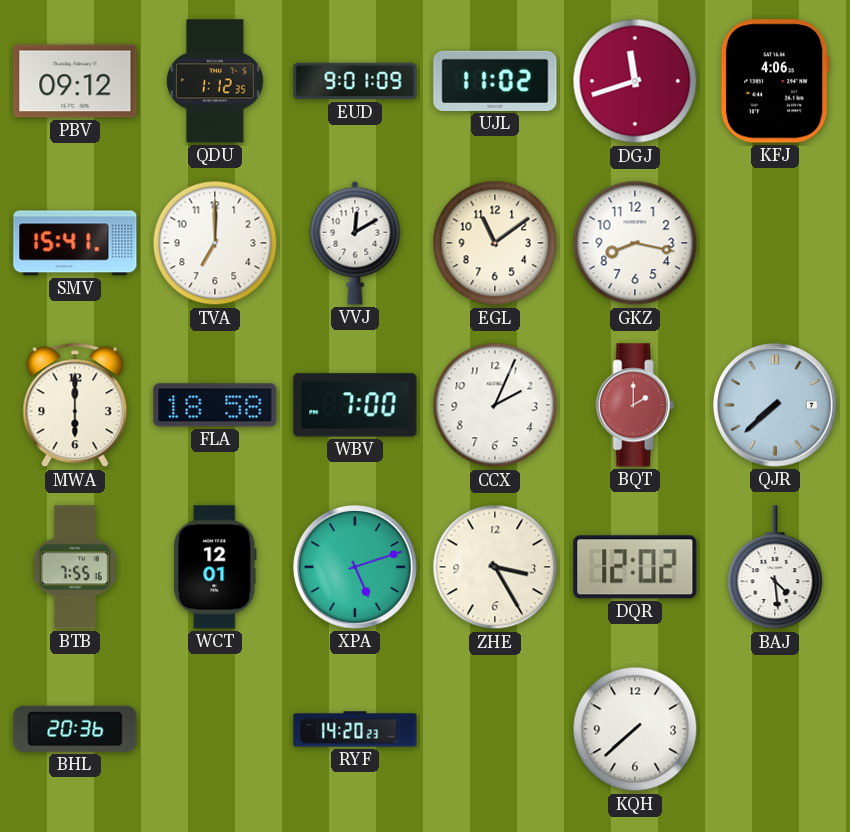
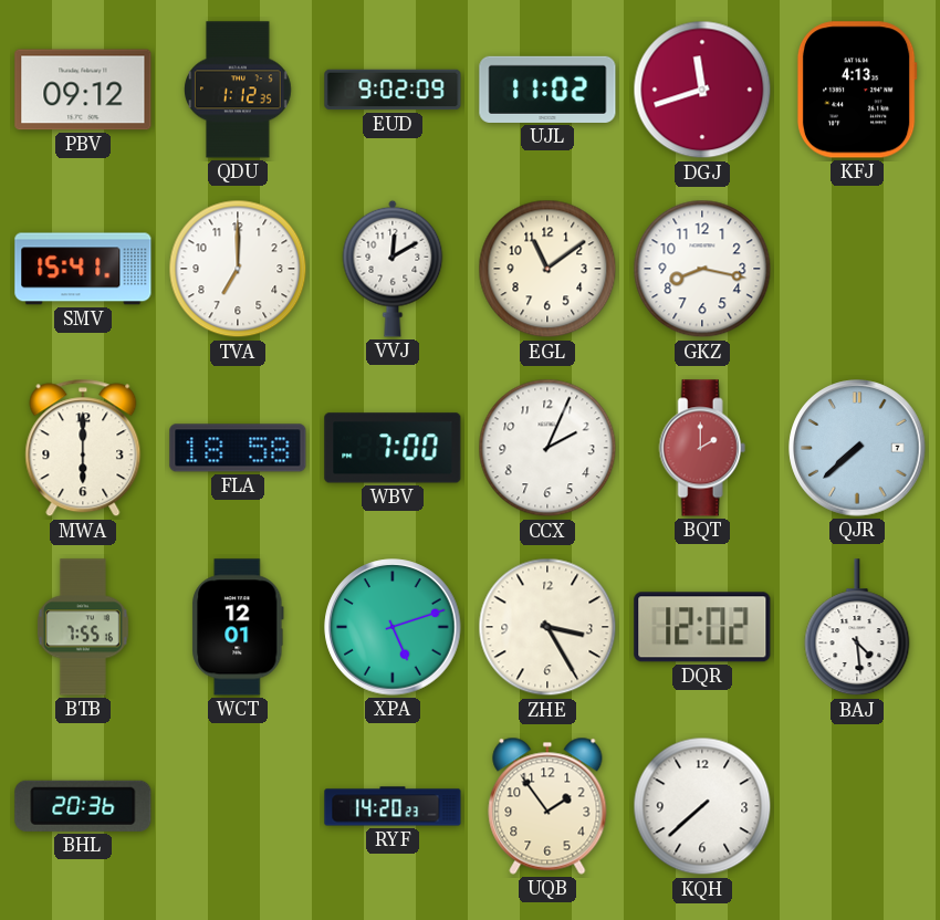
EUD: 9:01 -> 9:02
KFJ: 4:06 -> 4:13
UQB: none -> 1:54
